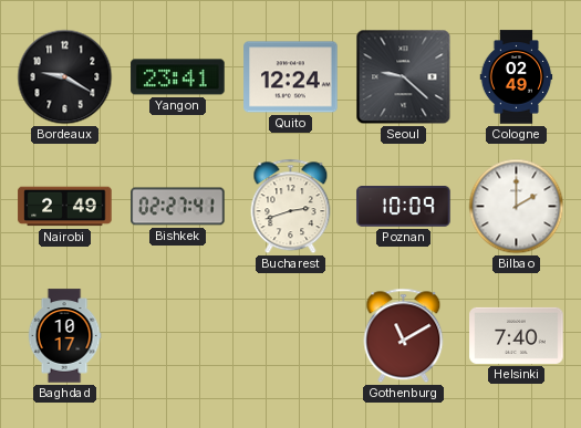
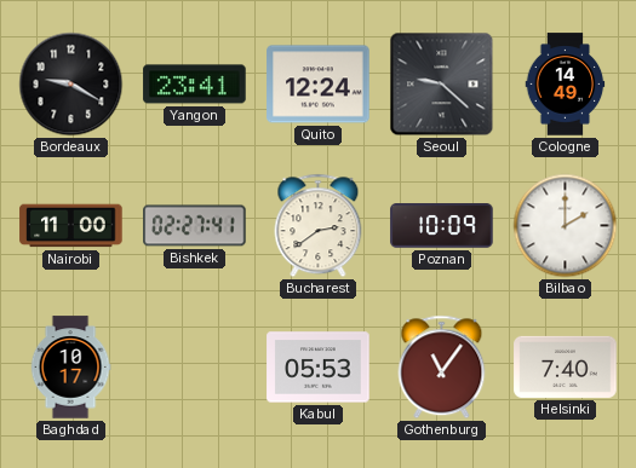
Cologne: 02:49 -> 14:49
Nairobi: 2:49 -> 11:00
Bucharest: 2:42 -> 2:39
Kabul: none -> 05:53
Gothenburg: 11:10 -> 11:06
